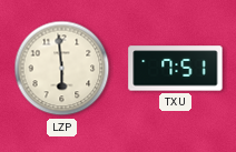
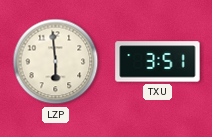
TXU: 7:51 -> 3:51
